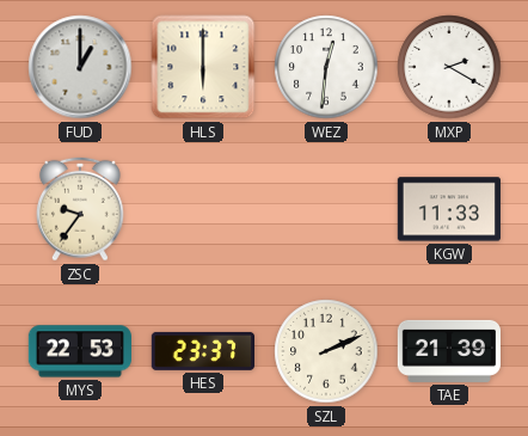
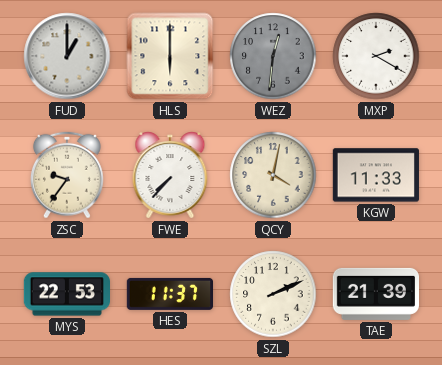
WEZ dial: white -> grey
FWE: none -> 7:37
QCY: none -> 4:02
HES: 23:37 -> 11:37
